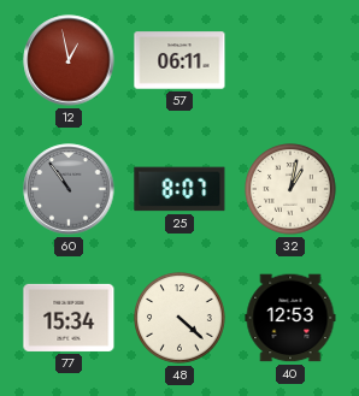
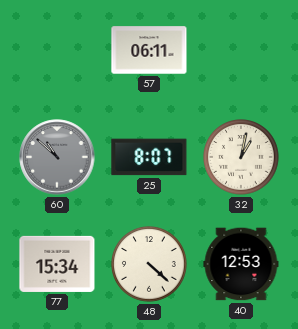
12: 12:58 -> none
60: 10:54 -> 10:52
